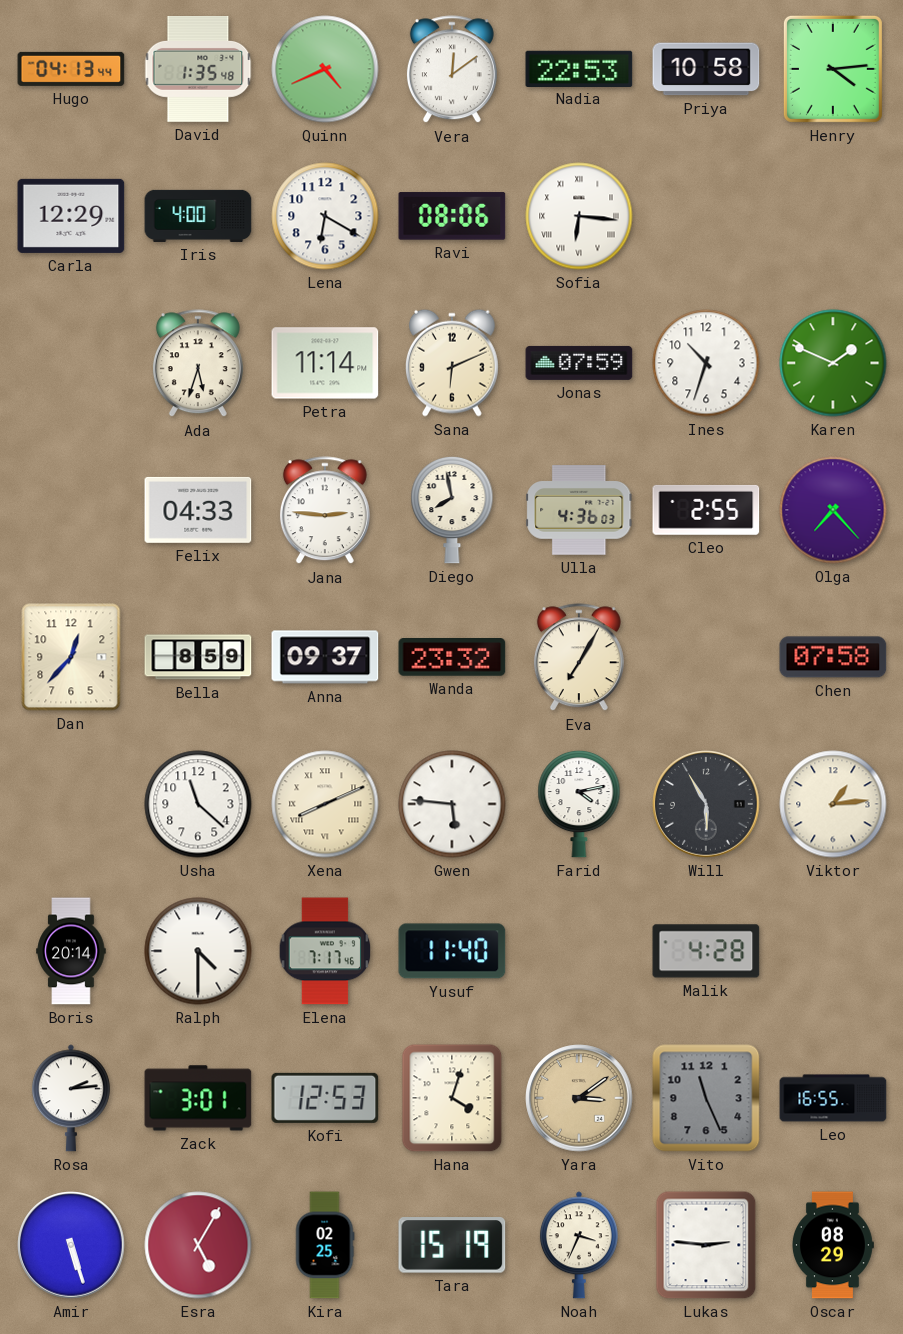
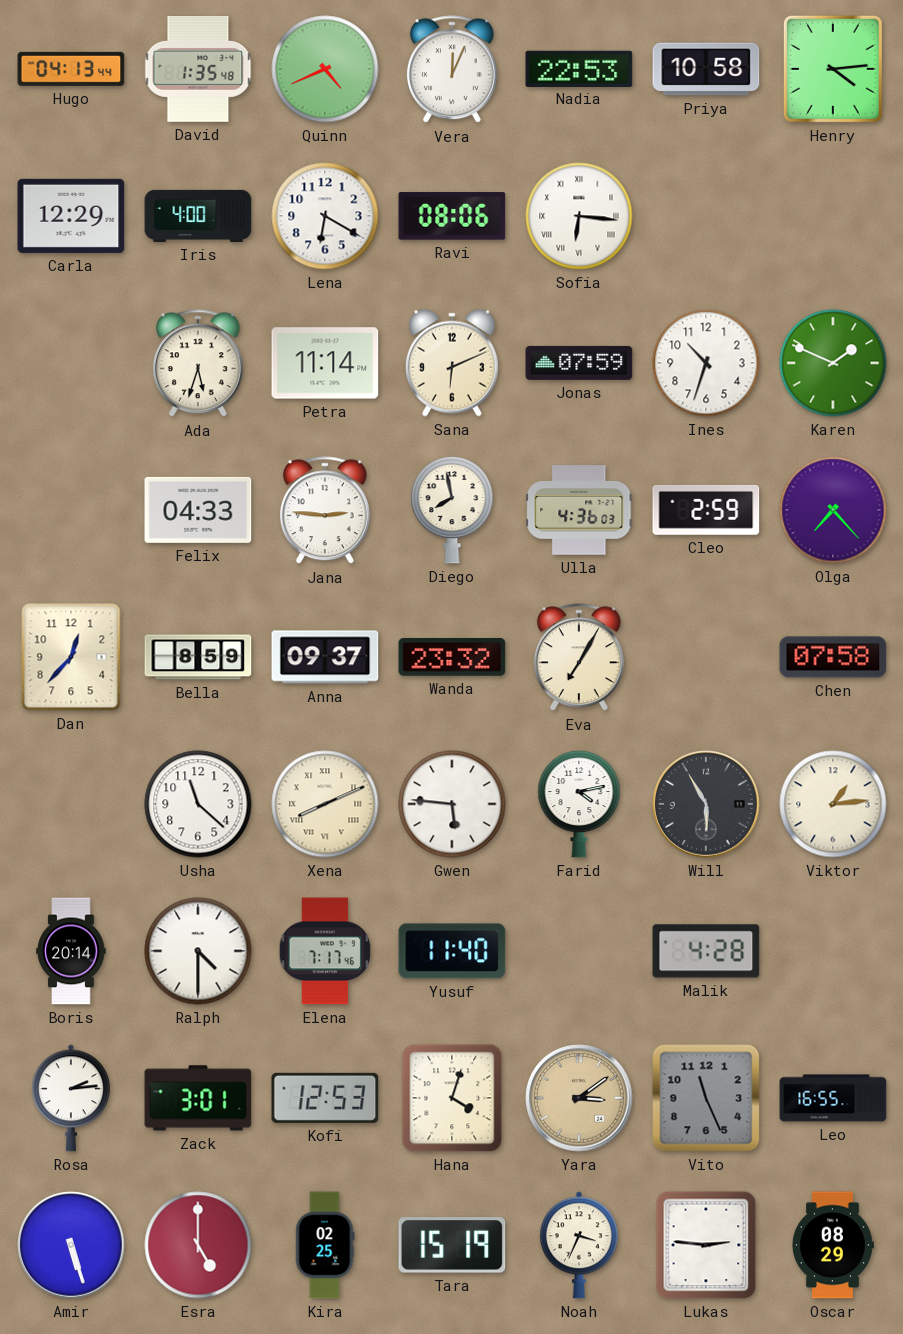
Vera: 12:09 -> 12:04
Cleo: 2:55 -> 2:59
Esra: 5:05 -> 5:00
